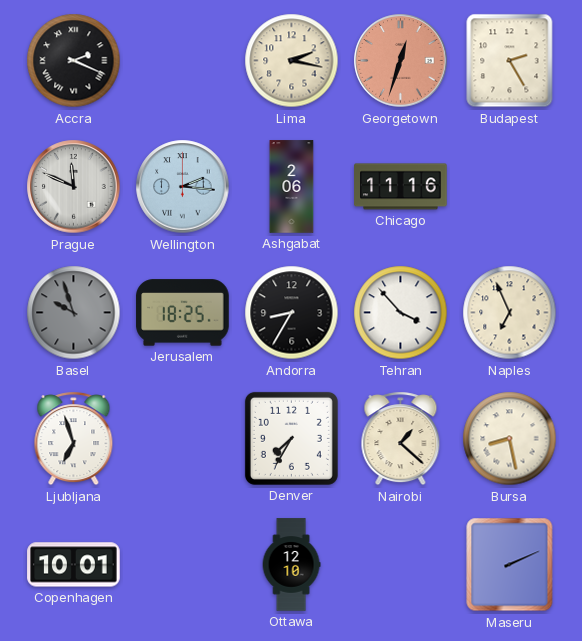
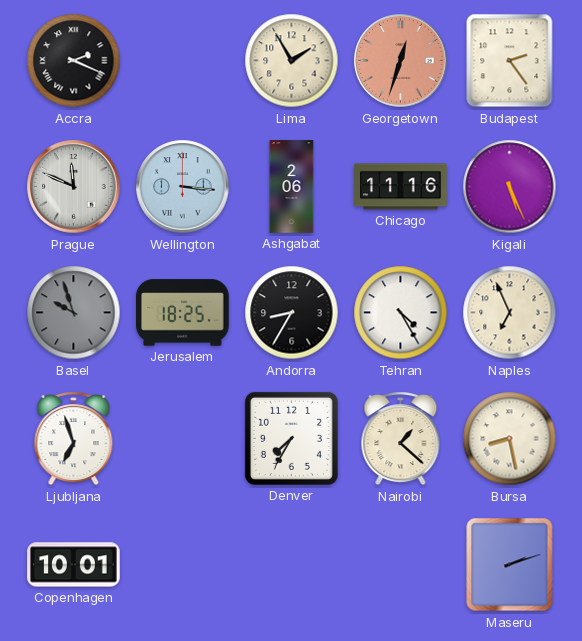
Lima: 2:17 -> 1:55
Budapest: 2:25 -> 2:24
Wellington: 2:16 -> 3:16
Kigali: none -> 5:26
Tehran: 3:53 -> 4:25
Ottawa: 12:10 -> none
Maseru: 2:11 -> 2:12
